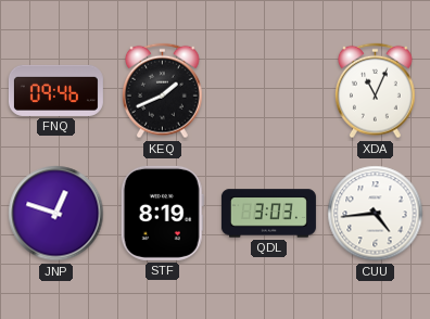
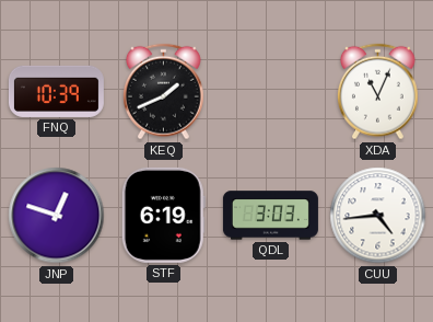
FNQ: 09:46 -> 10:39
STF: 8:19 -> 6:19
